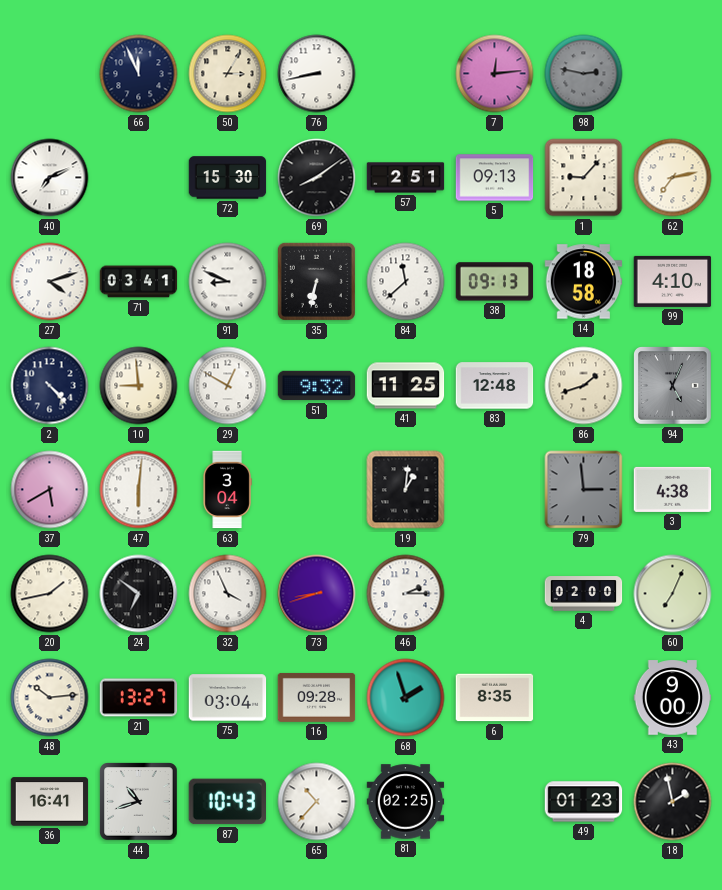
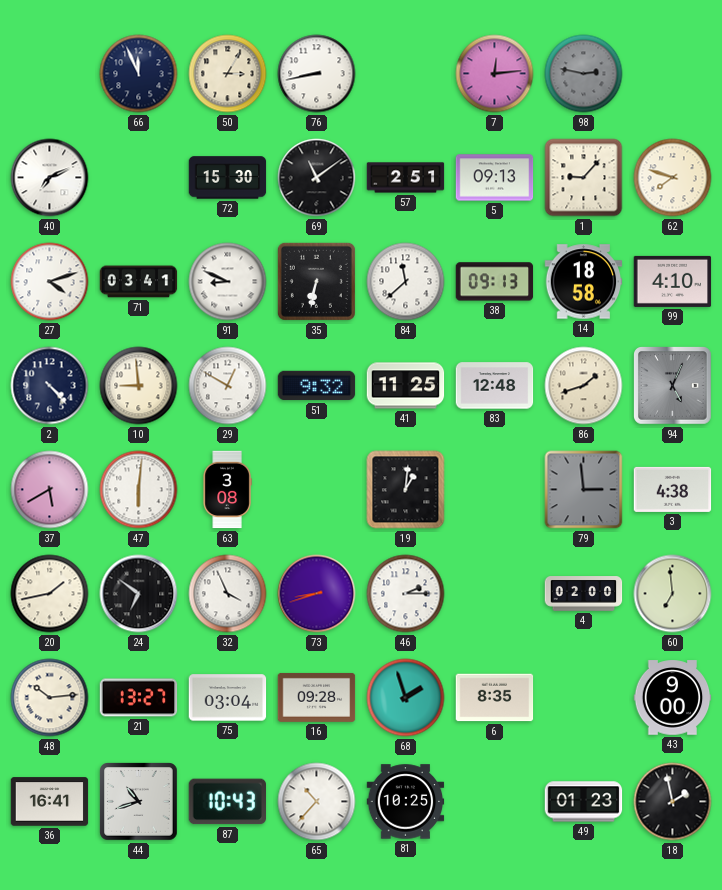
69: 8:09 -> 11:09
62: 7:13 -> 7:48
63: 3:04 -> 3:08
60: 7:04 -> 6:59
81: 02:25 -> 10:25
